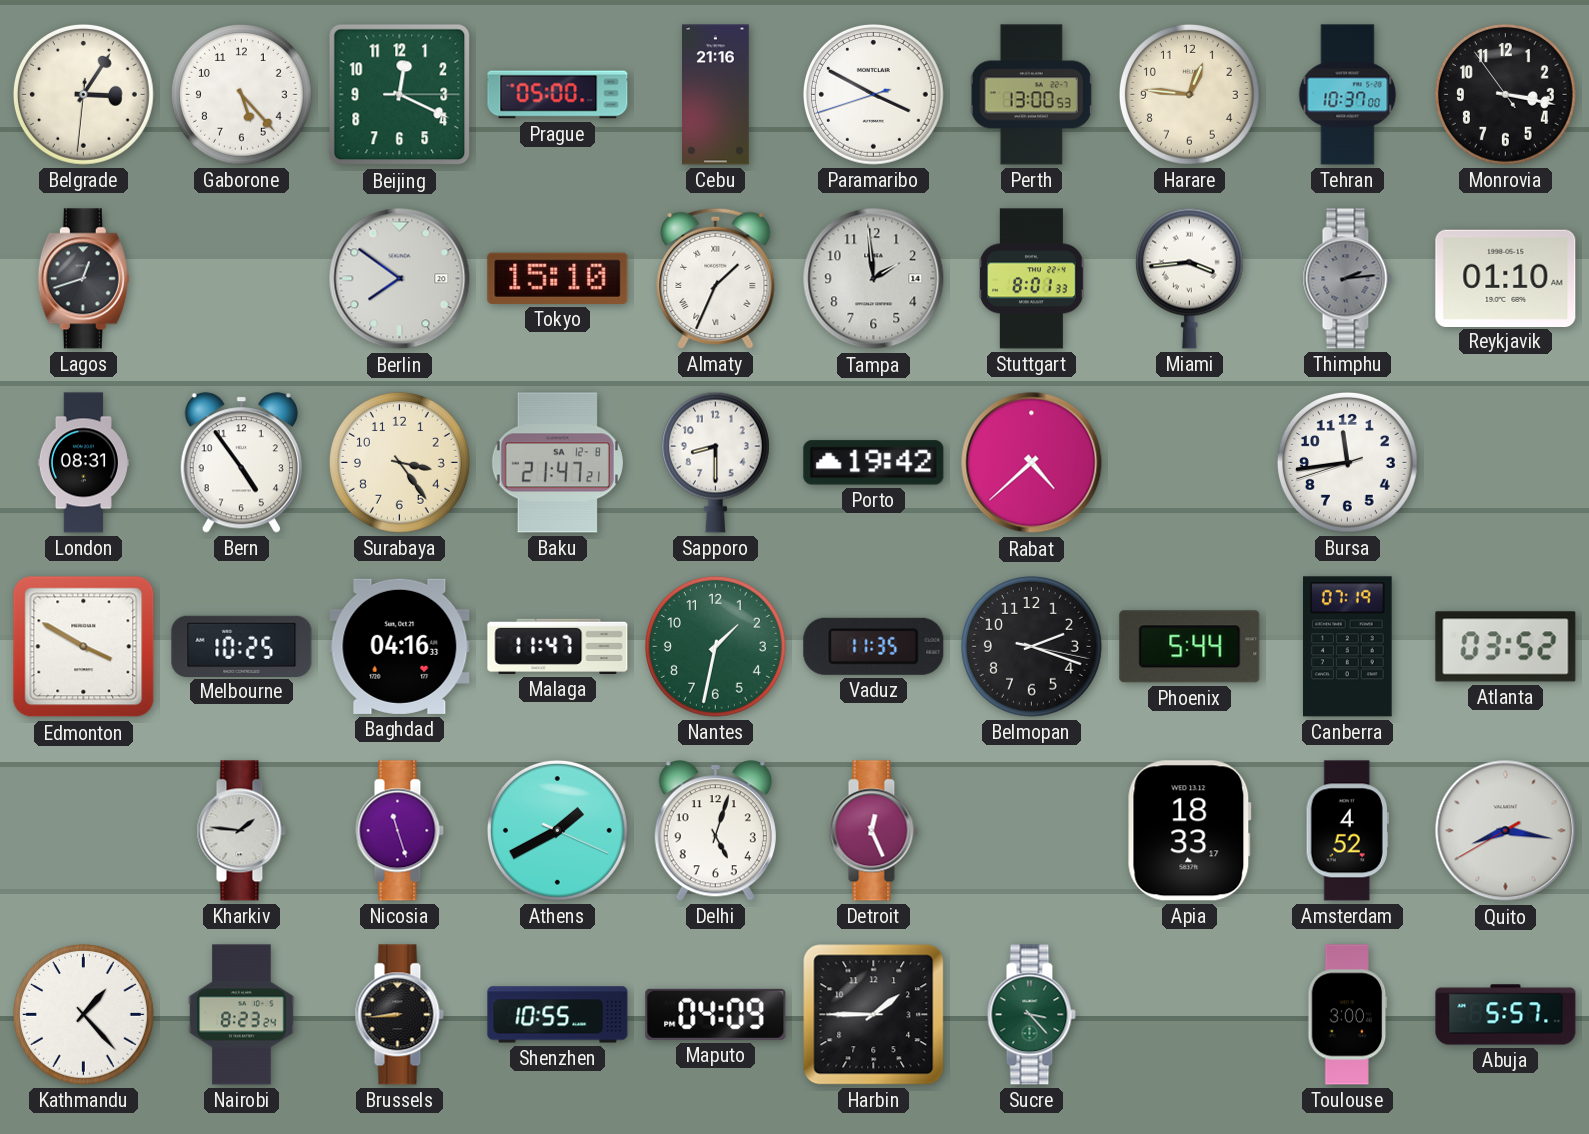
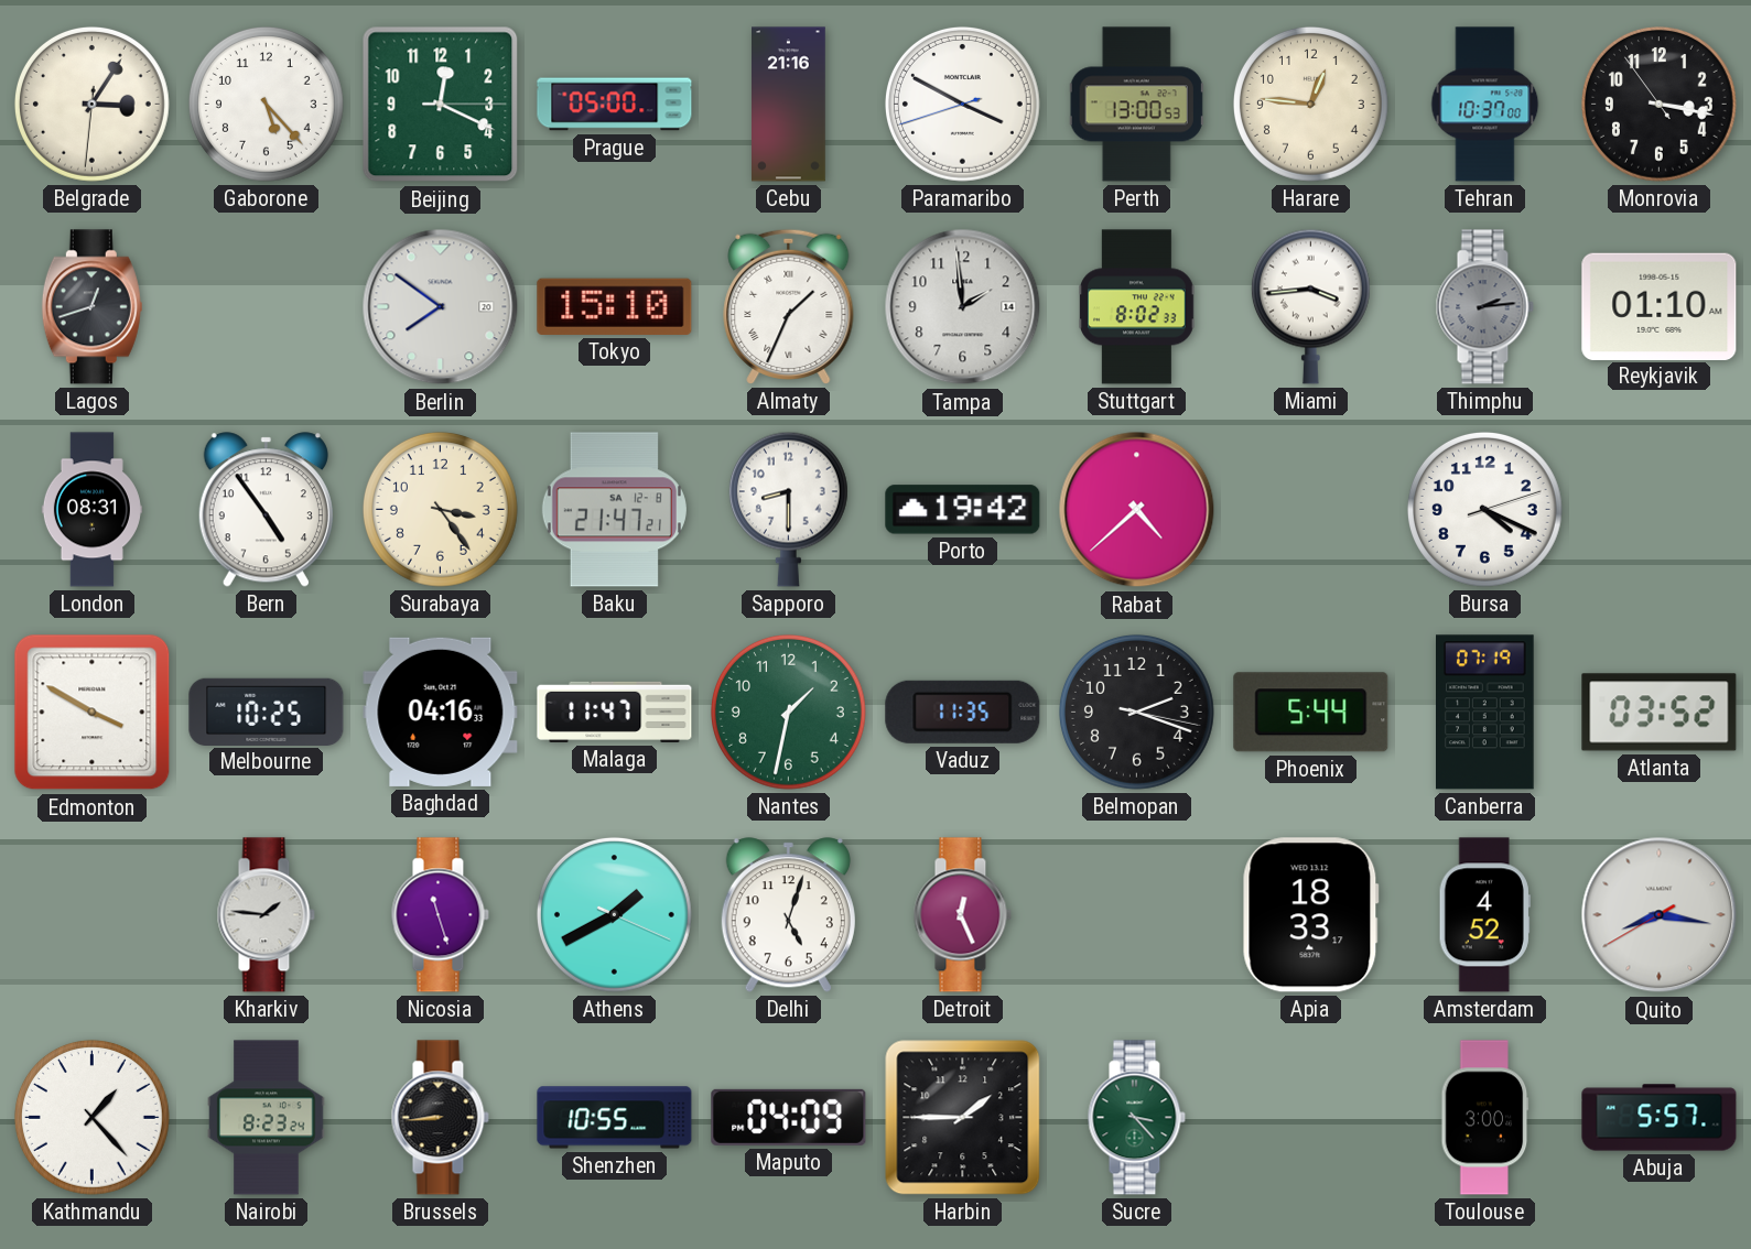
Stuttgart: 8:01 -> 8:02
Bursa: 11:43 -> 4:19
